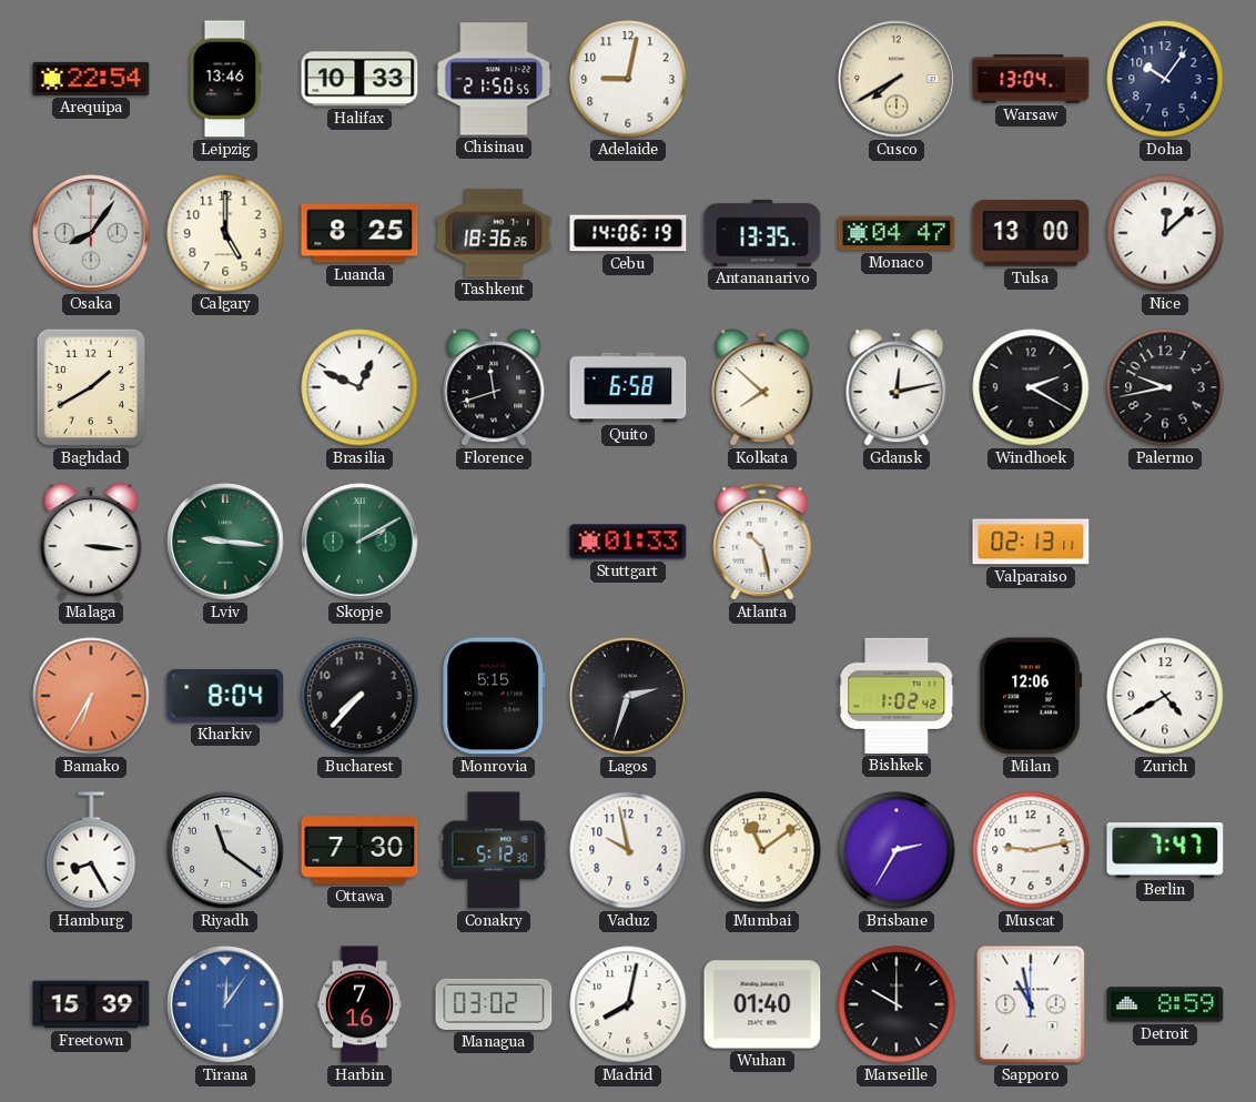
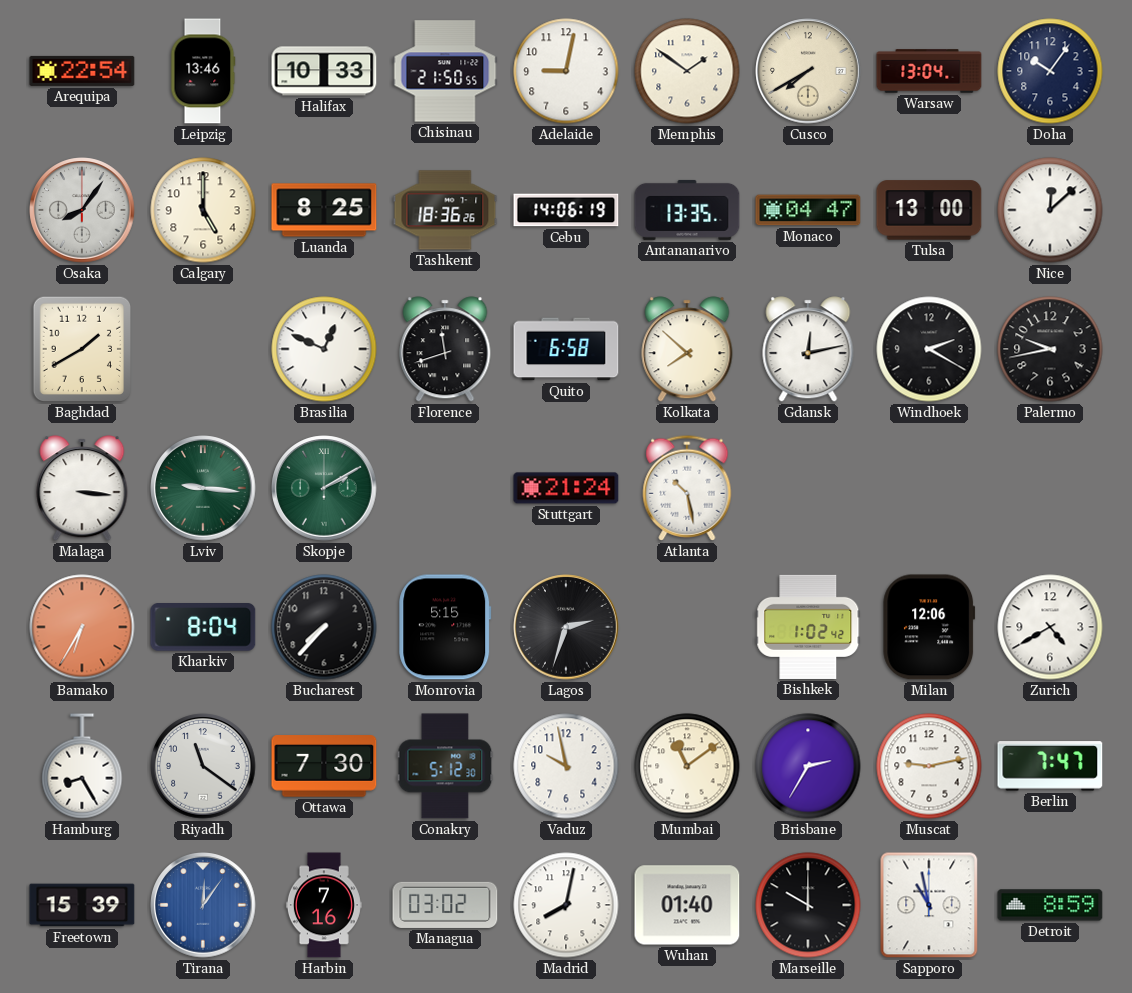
Memphis: none -> 1:51
Stuttgart: 01:33 -> 21:24
Valparaiso: 02:13 -> none
